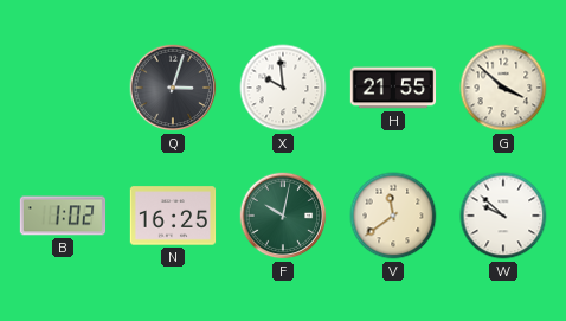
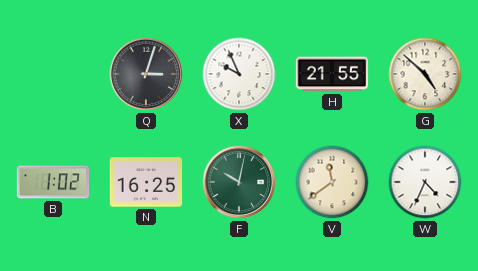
X: 9:59 -> 9:56
G: 3:52 -> 4:52
W: 9:52 -> 4:34
